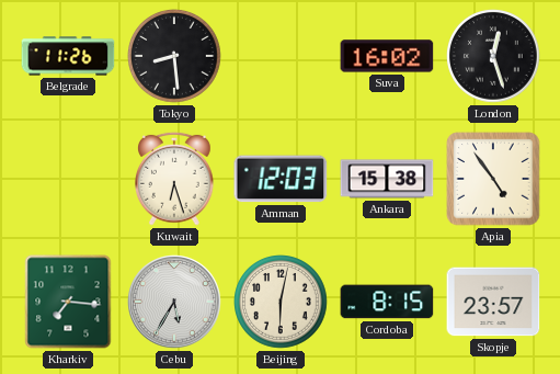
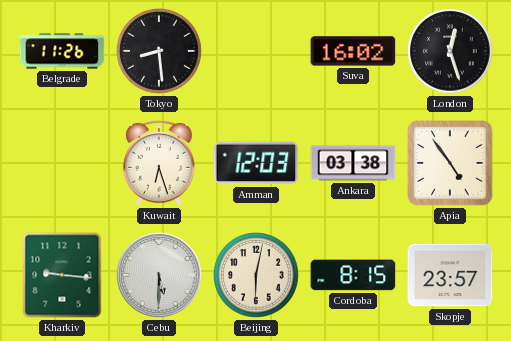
Ankara: 15:38 -> 03:38
Kharkiv: 7:16 -> 9:16
Cebu: 5:35 -> 5:30
